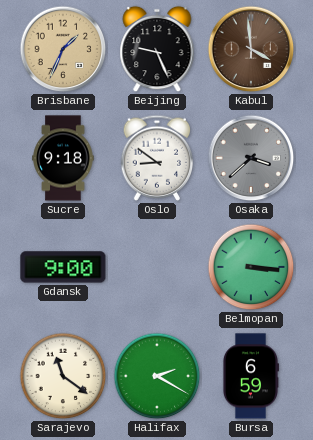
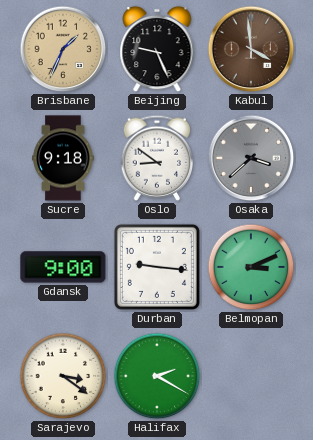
Durban: none -> 9:16
Belmopan: 3:16 -> 3:11
Sarajevo: 11:21 -> 3:21
Bursa: 6:59 -> none
